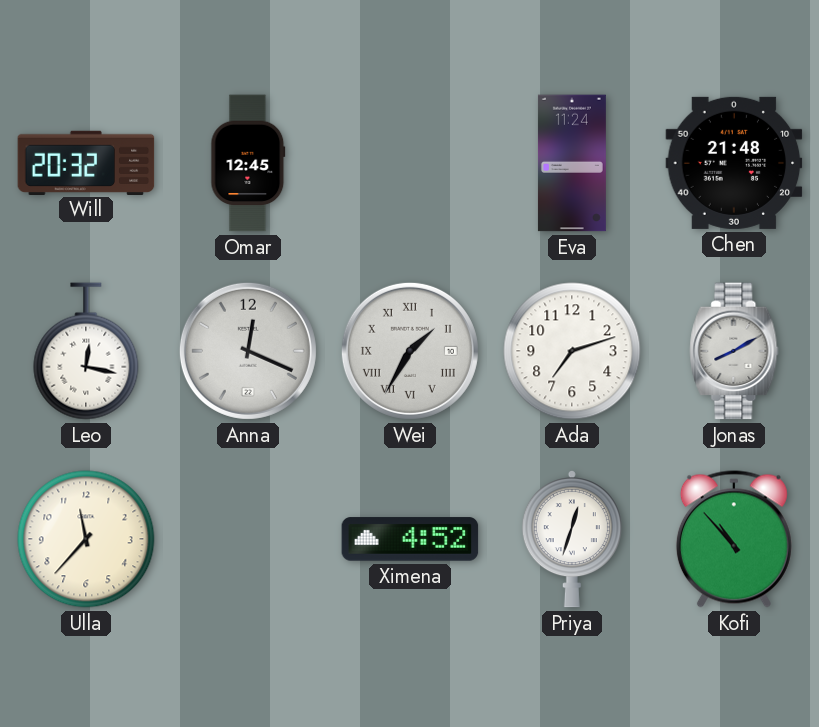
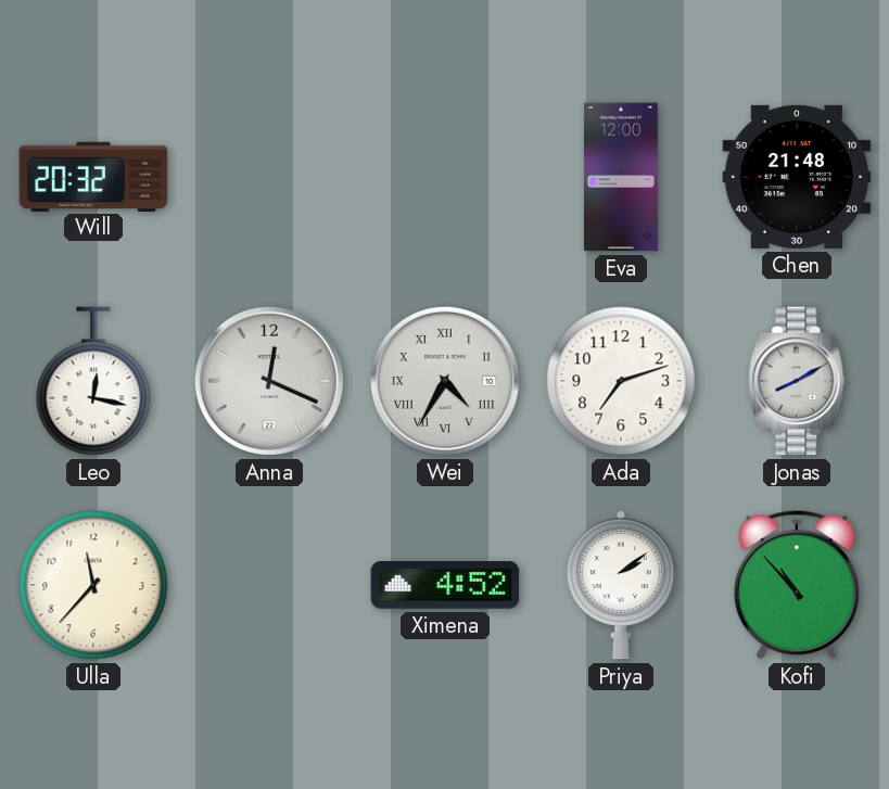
Omar: 12:45 -> none
Eva: 11:24 -> 12:00
Wei: 1:35 -> 4:35
Priya: 12:33 -> 2:09
